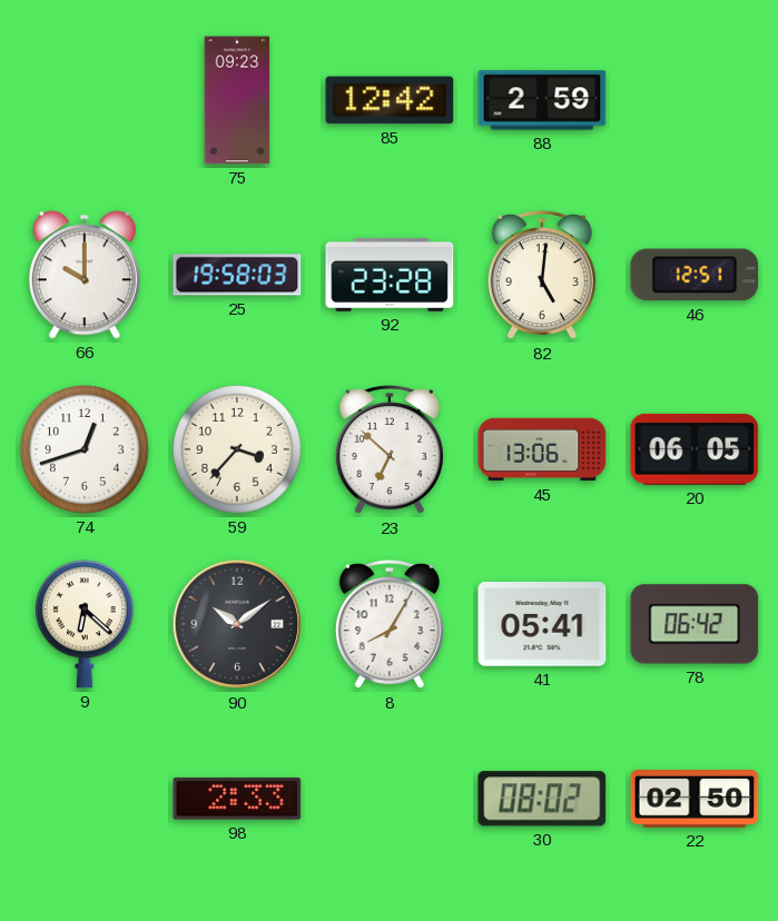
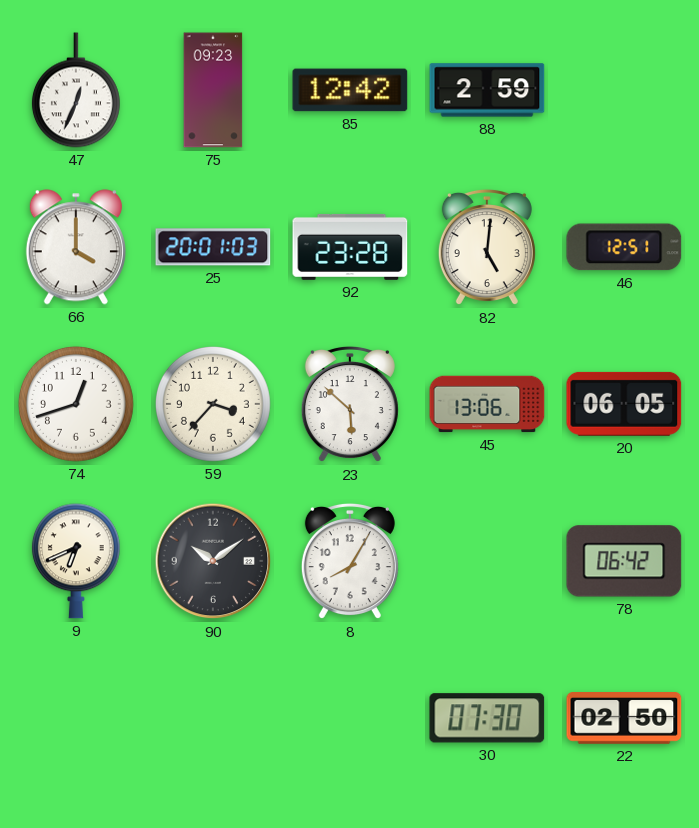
47: none -> 12:34
66: 10:00 -> 4:00
25: 19:58 -> 20:01
23: 6:52 -> 5:52
9: 6:22 -> 6:41
41: 05:41 -> none
98: 2:33 -> none
30: 08:02 -> 07:30
